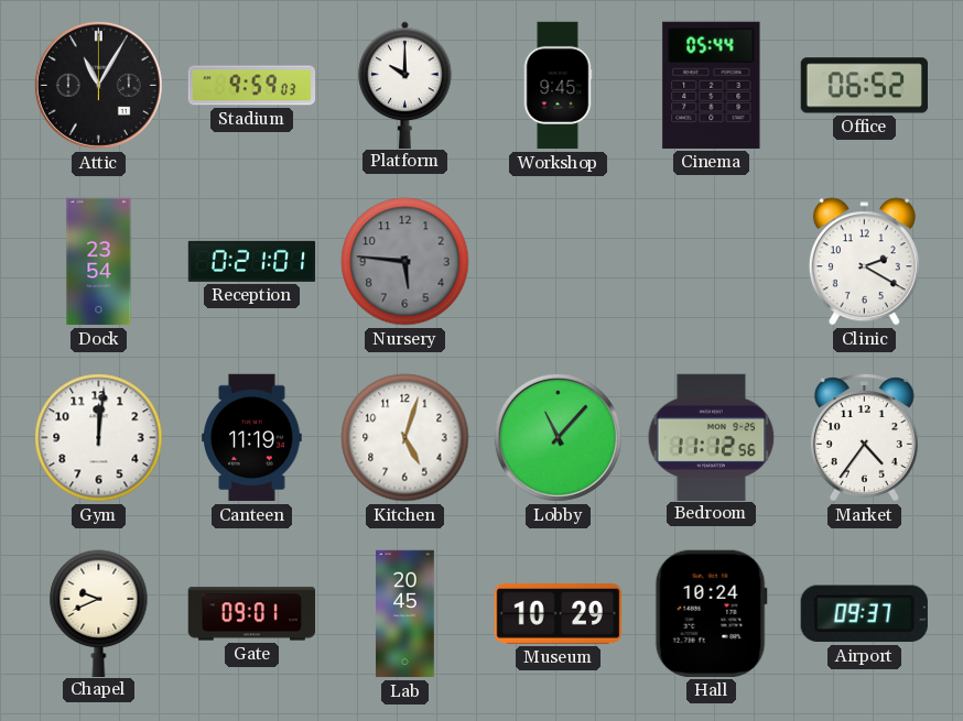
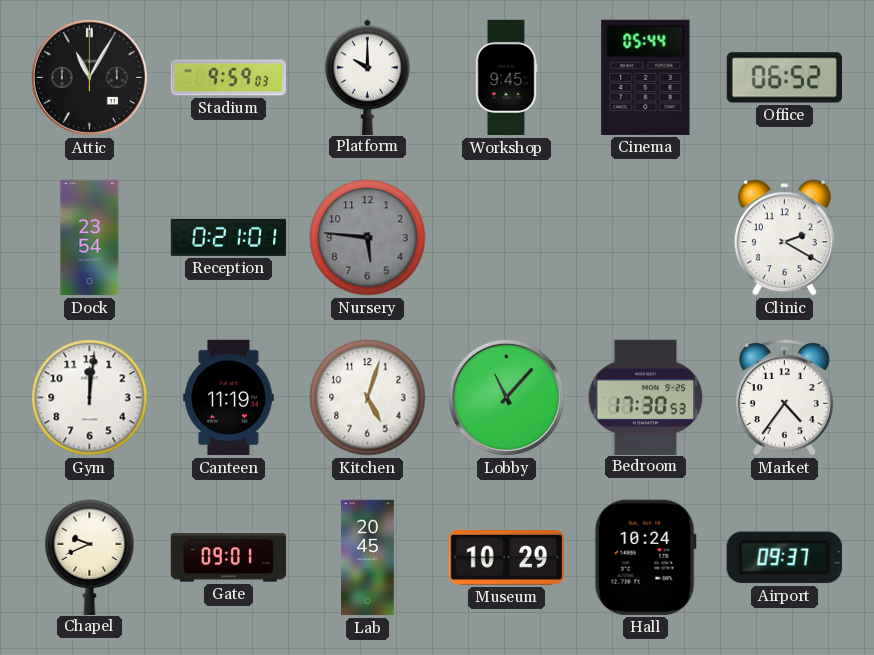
Bedroom: 11:12 -> 17:30
